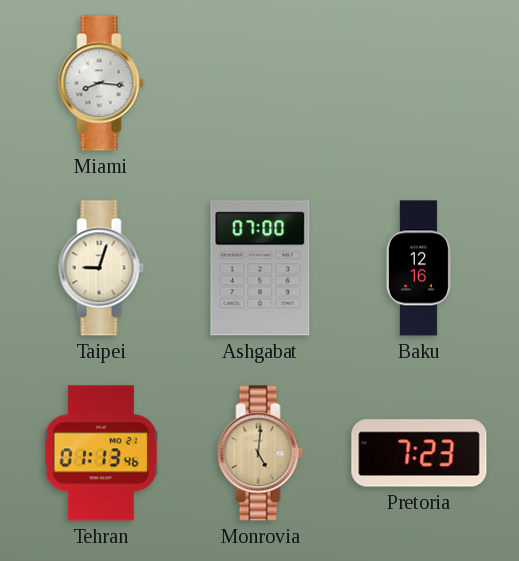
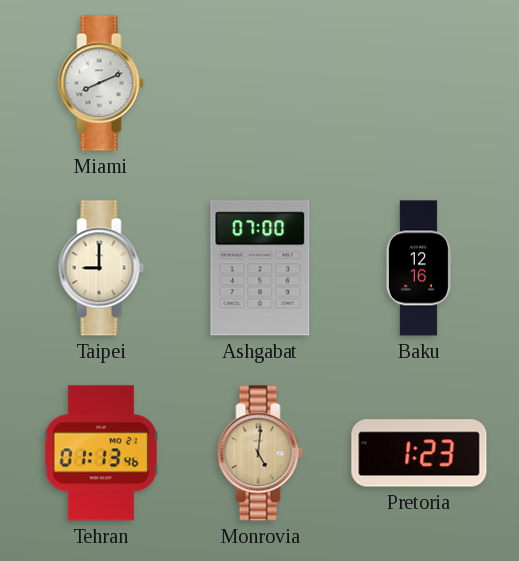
Miami: 8:16 -> 8:11
Taipei: 9:03 -> 9:00
Pretoria: 7:23 -> 1:23
